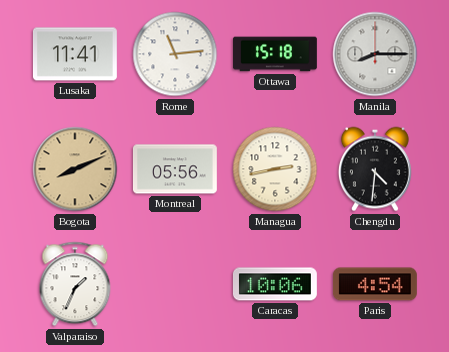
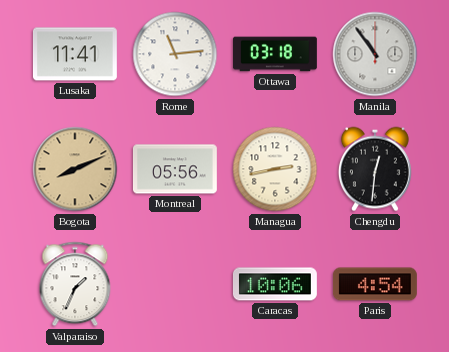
Ottawa: 15:18 -> 03:18
Manila: 8:15 -> 10:54
Chengdu: 4:31 -> 12:31
